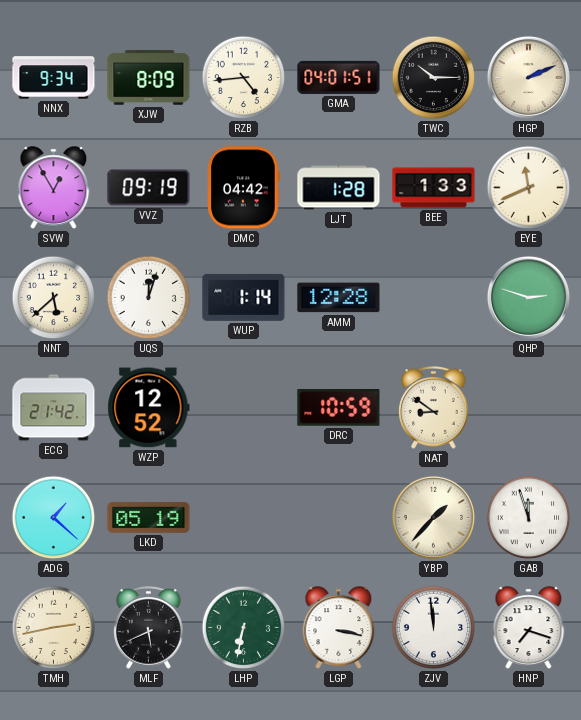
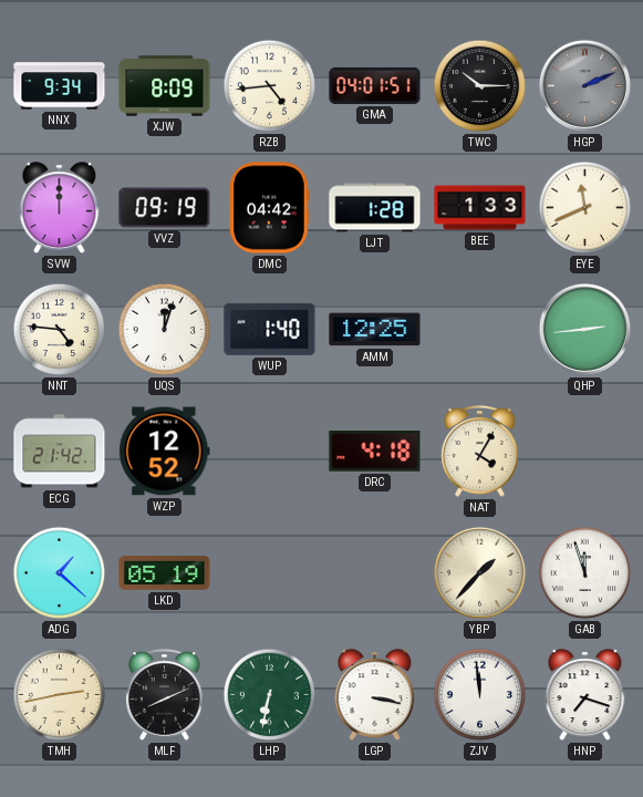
HGP dial: cream -> grey
SVW: 12:55 -> 12:00
NNT: 5:38 -> 4:46
WUP: 1:14 -> 1:40
AMM: 12:28 -> 12:25
QHP: 2:48 -> 2:44
DRC: 10:59 -> 4:18
NAT: 8:51 -> 4:05
MLF: 5:41 -> 8:11
